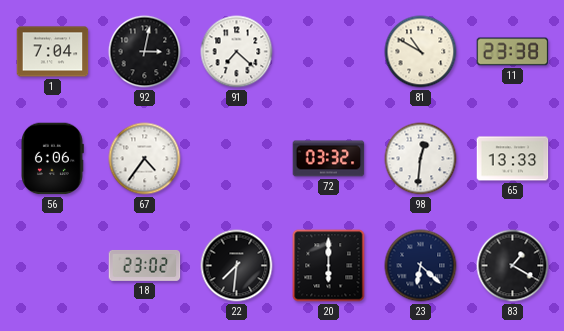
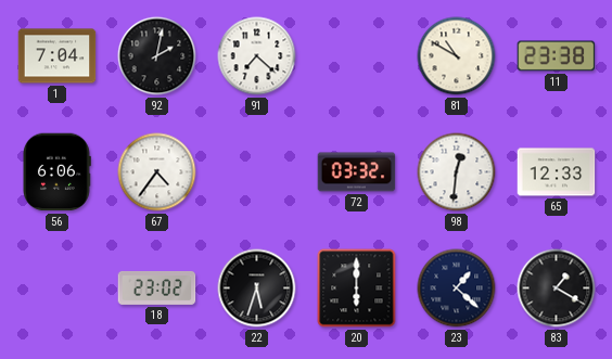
92: 3:02 -> 2:02
65: 13:33 -> 12:33
22: 7:31 -> 5:33
23: 6:22 -> 1:22
